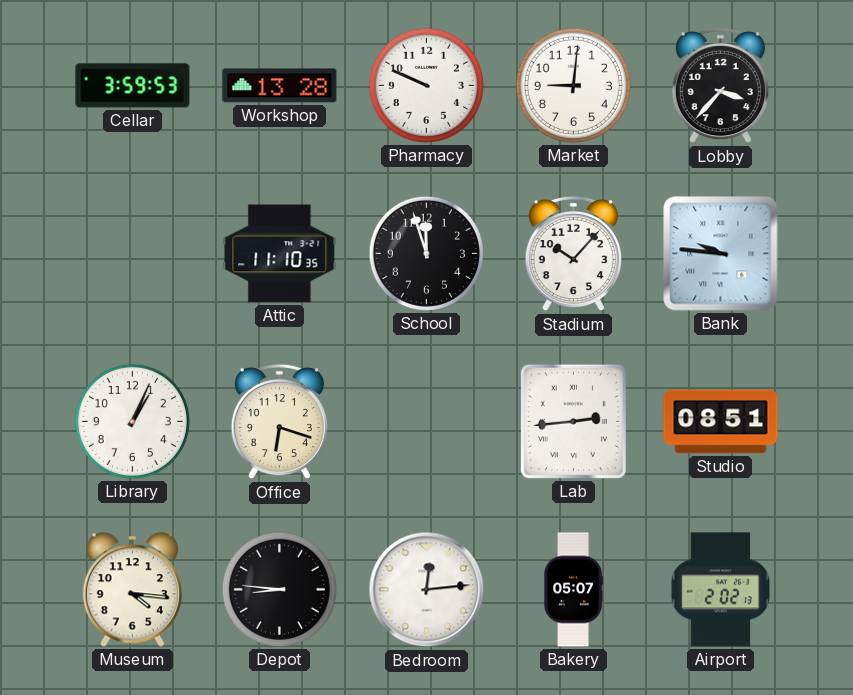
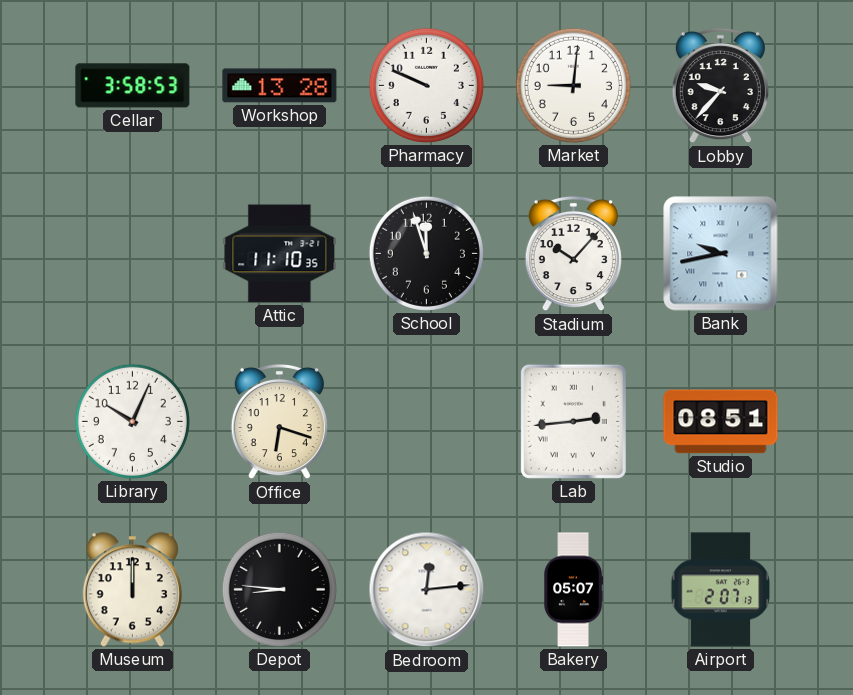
Cellar: 3:59 -> 3:58
Lobby: 3:37 -> 9:37
Bank: 9:46 -> 9:43
Library: 1:04 -> 10:04
Museum: 4:16 -> 12:00
Airport: 2:02 -> 2:07
